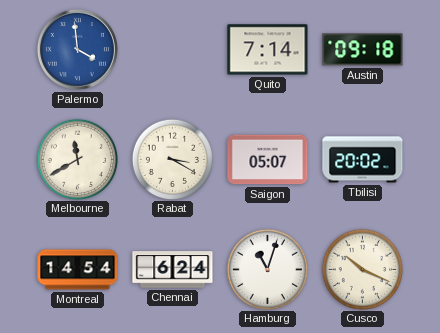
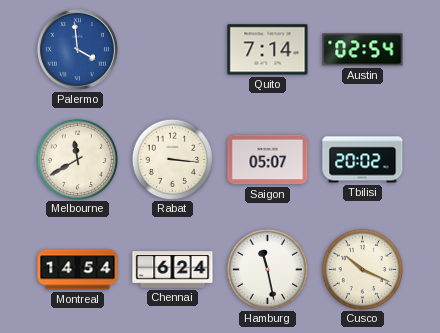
Austin: 09:18 -> 02:54
Rabat: 3:20 -> 3:16
Hamburg: 11:03 -> 11:28
